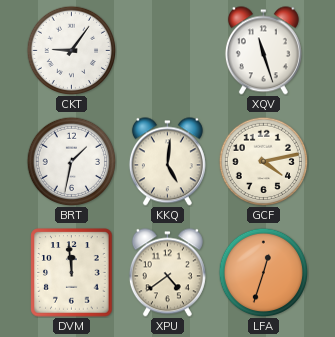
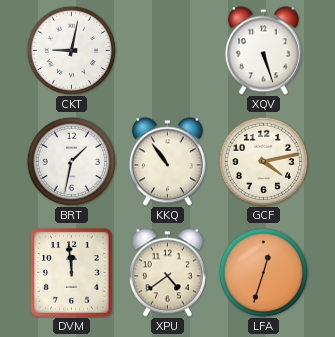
CKT: 9:06 -> 9:02
XQV: 11:27 -> 5:27
KKQ: 5:01 -> 10:54
